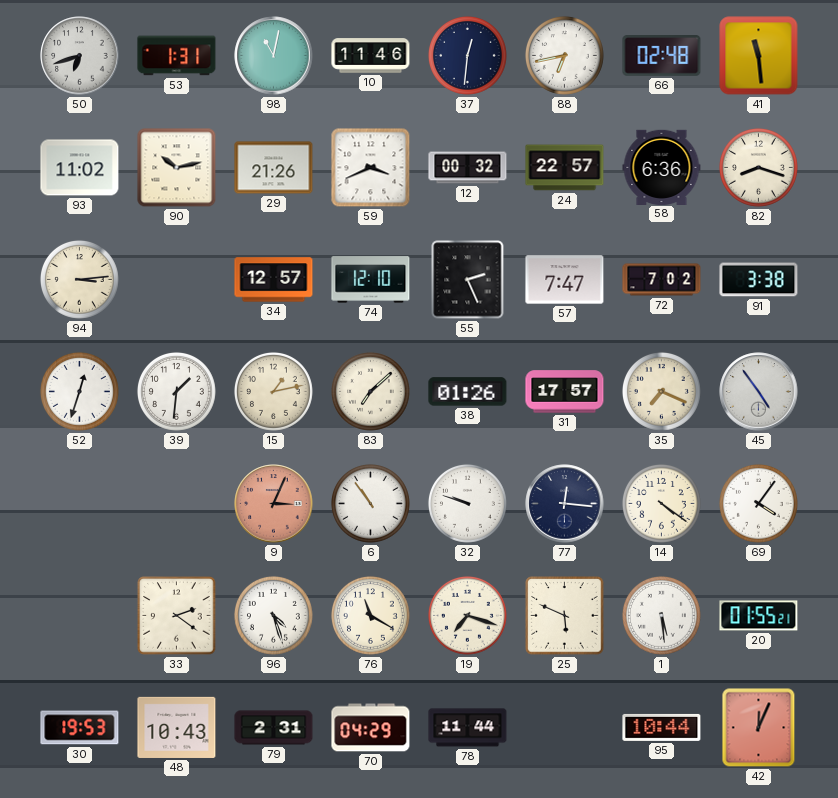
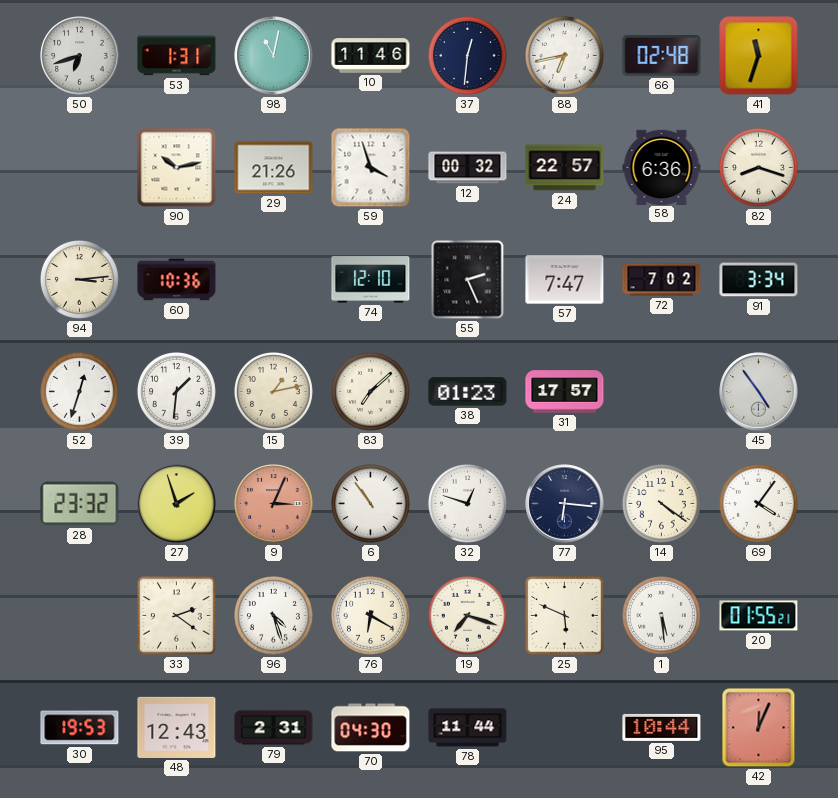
41: 11:29 -> 11:33
93: 11:02 -> none
59: 3:41 -> 3:57
60: none -> 10:36
34: 12:57 -> none
91: 3:38 -> 3:34
38: 01:26 -> 01:23
35: 7:19 -> none
28: none -> 23:32
27: none -> 1:57
32: 9:48 -> 12:48
77: 12:16 -> 6:16
76: 11:20 -> 6:20
48: 10:43 -> 12:43
70: 04:29 -> 04:30
